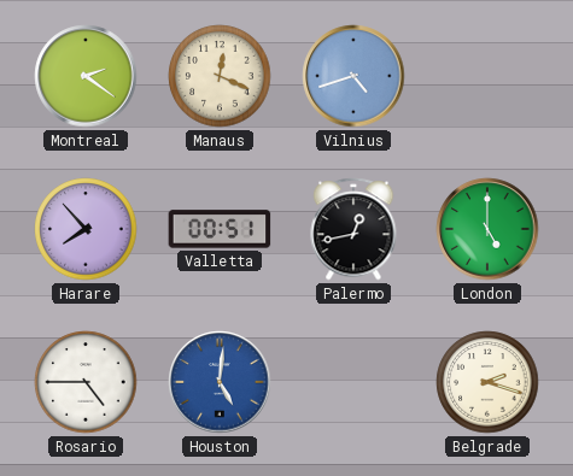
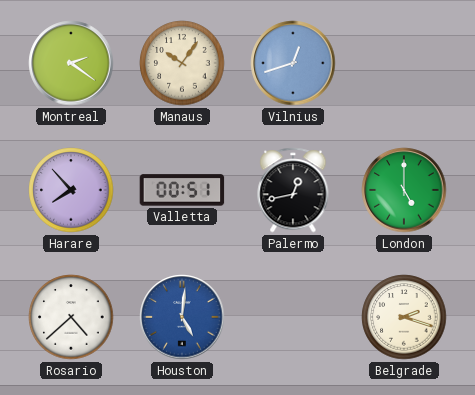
Manaus: 12:19 -> 10:06
Vilnius: 4:42 -> 12:42
Rosario: 4:45 -> 4:38
